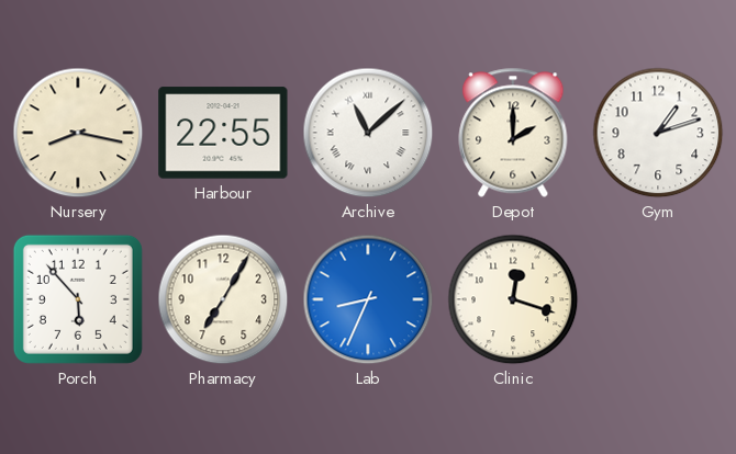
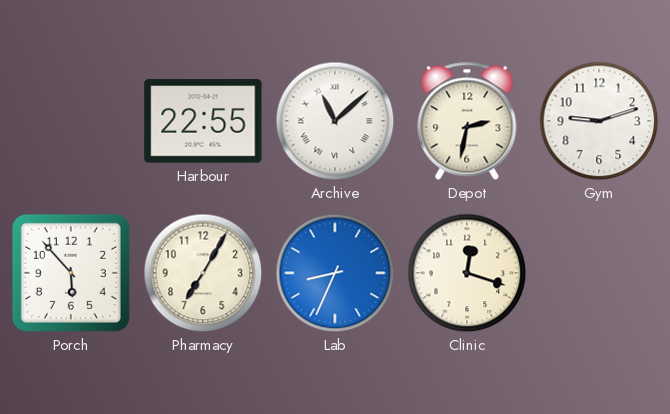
Nursery: 8:17 -> none
Depot: 2:00 -> 2:32
Gym: 1:12 -> 9:12
